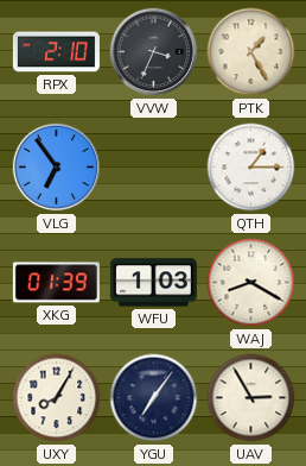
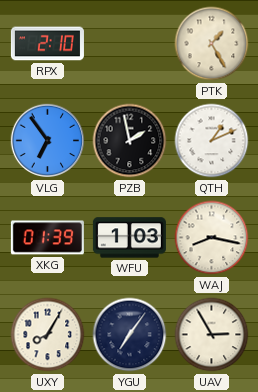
VVW: 3:34 -> none
PZB: none -> 1:58
QTH: 1:15 -> 1:11
WAJ: 8:20 -> 8:17
